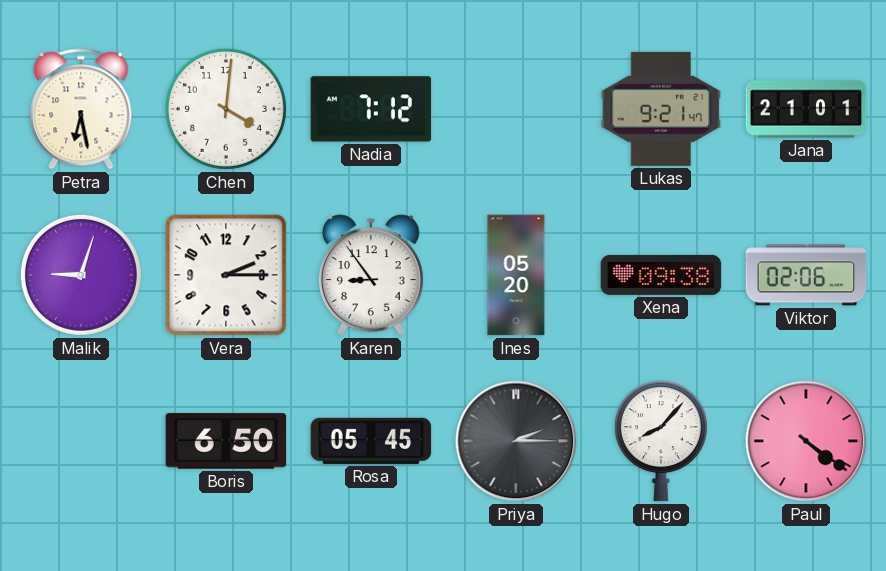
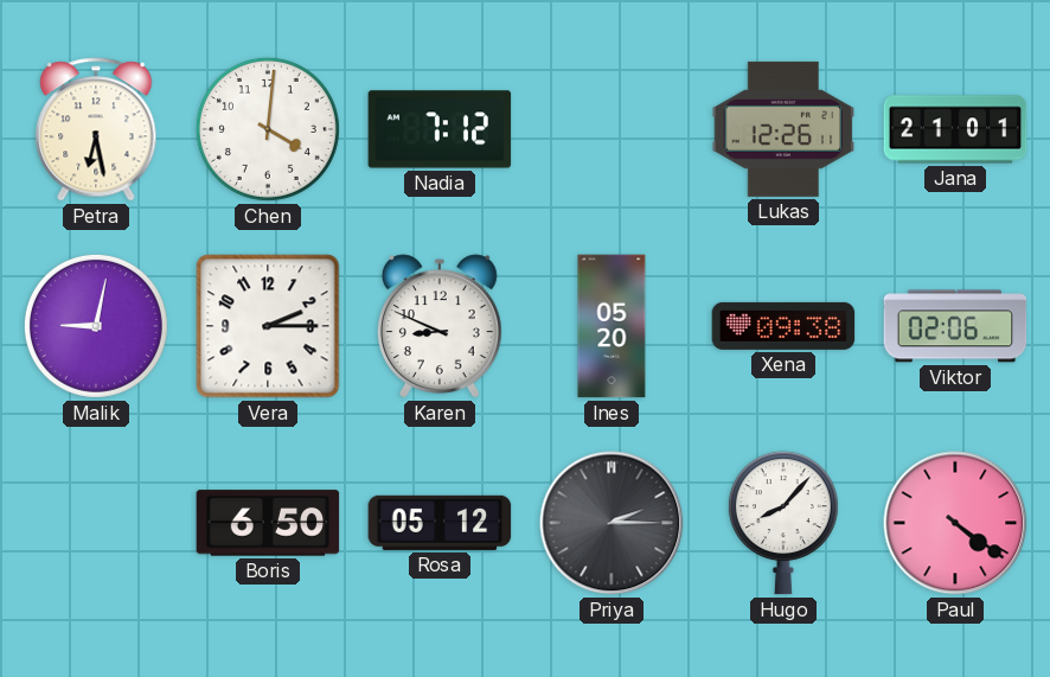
Lukas: 9:21 -> 12:26
Malik: 9:03 -> 9:02
Karen: 8:54 -> 8:49
Rosa: 05:45 -> 05:12
